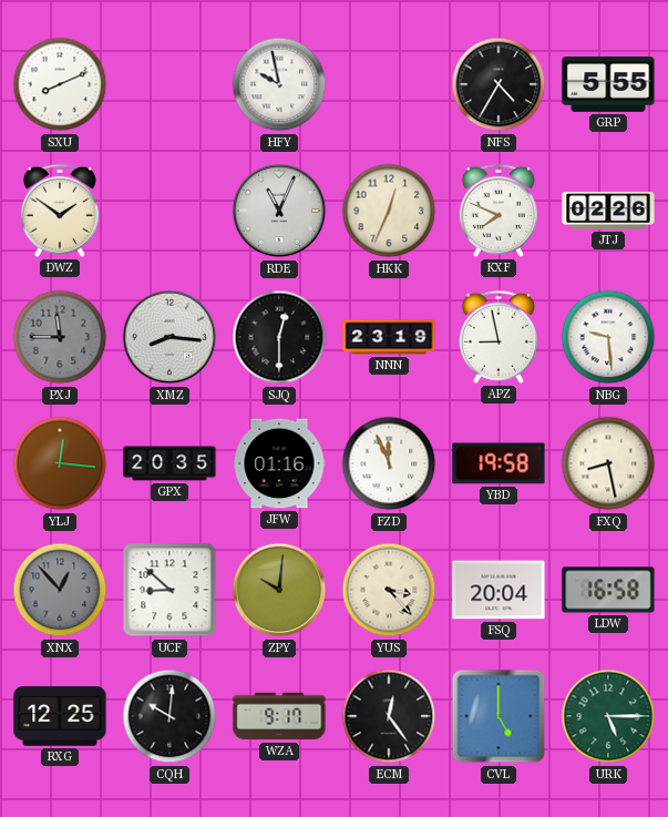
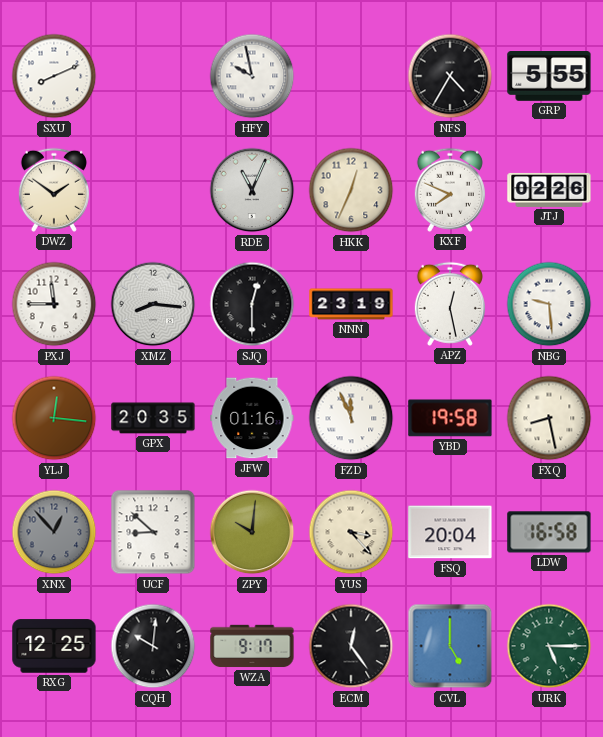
PXJ dial: grey -> white
APZ: 8:58 -> 12:28
